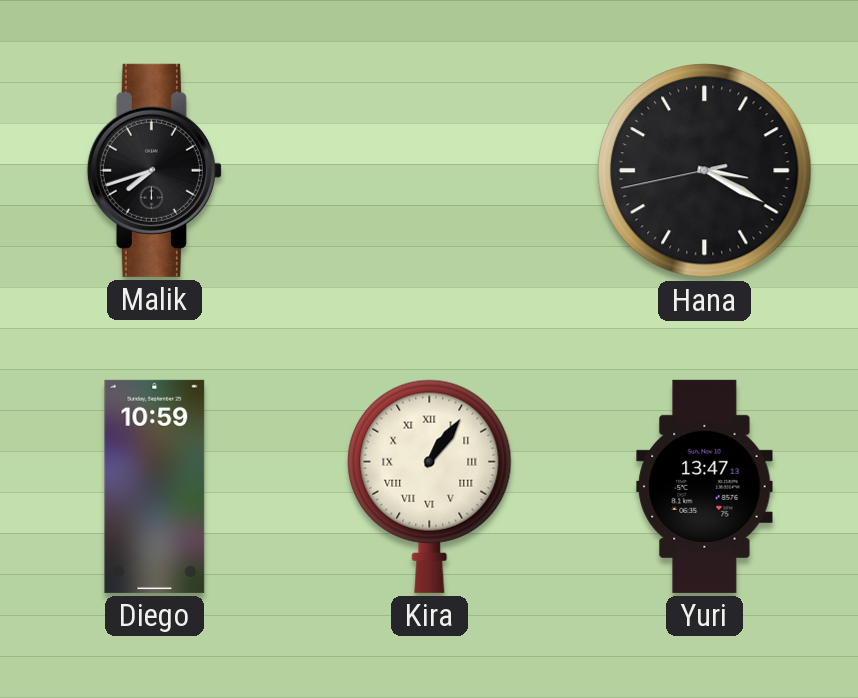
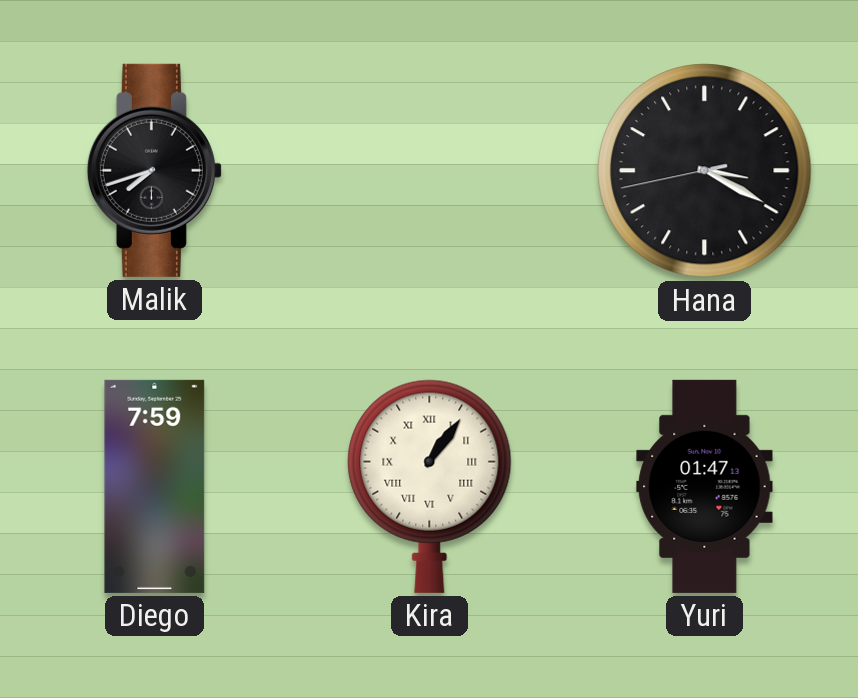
Diego: 10:59 -> 7:59
Yuri: 13:47 -> 01:47
